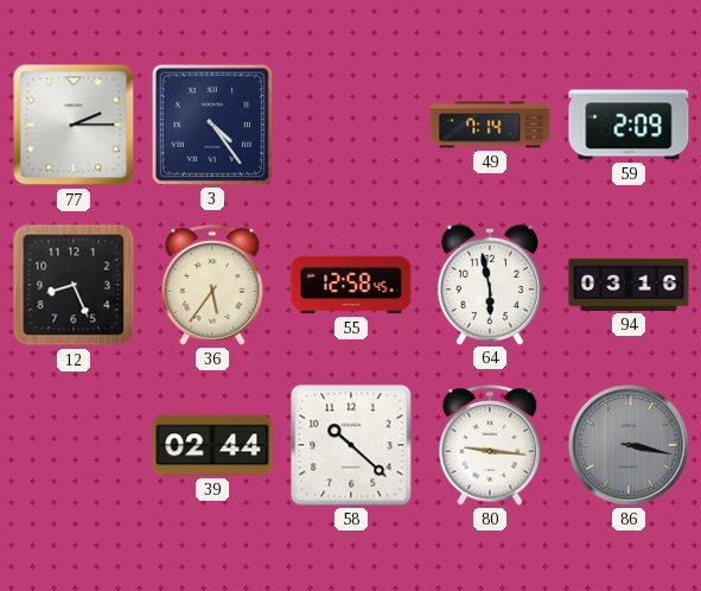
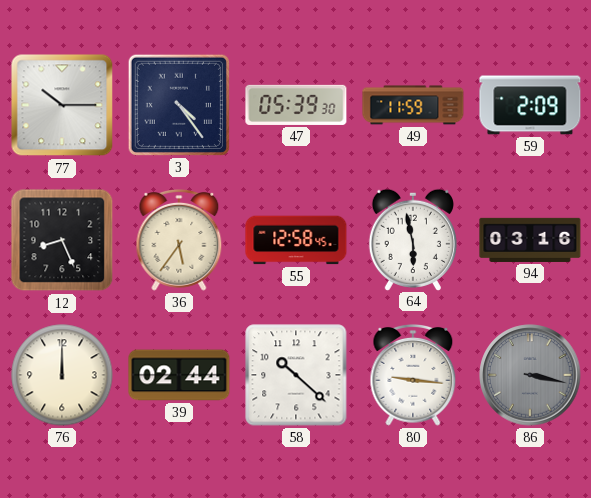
77: 2:15 -> 10:15
47: none -> 05:39
49: 7:14 -> 11:59
76: none -> 12:00
